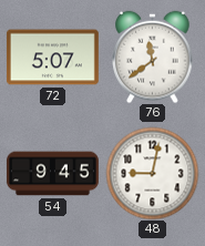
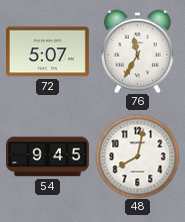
76: 11:39 -> 11:35
48: 9:02 -> 8:02
